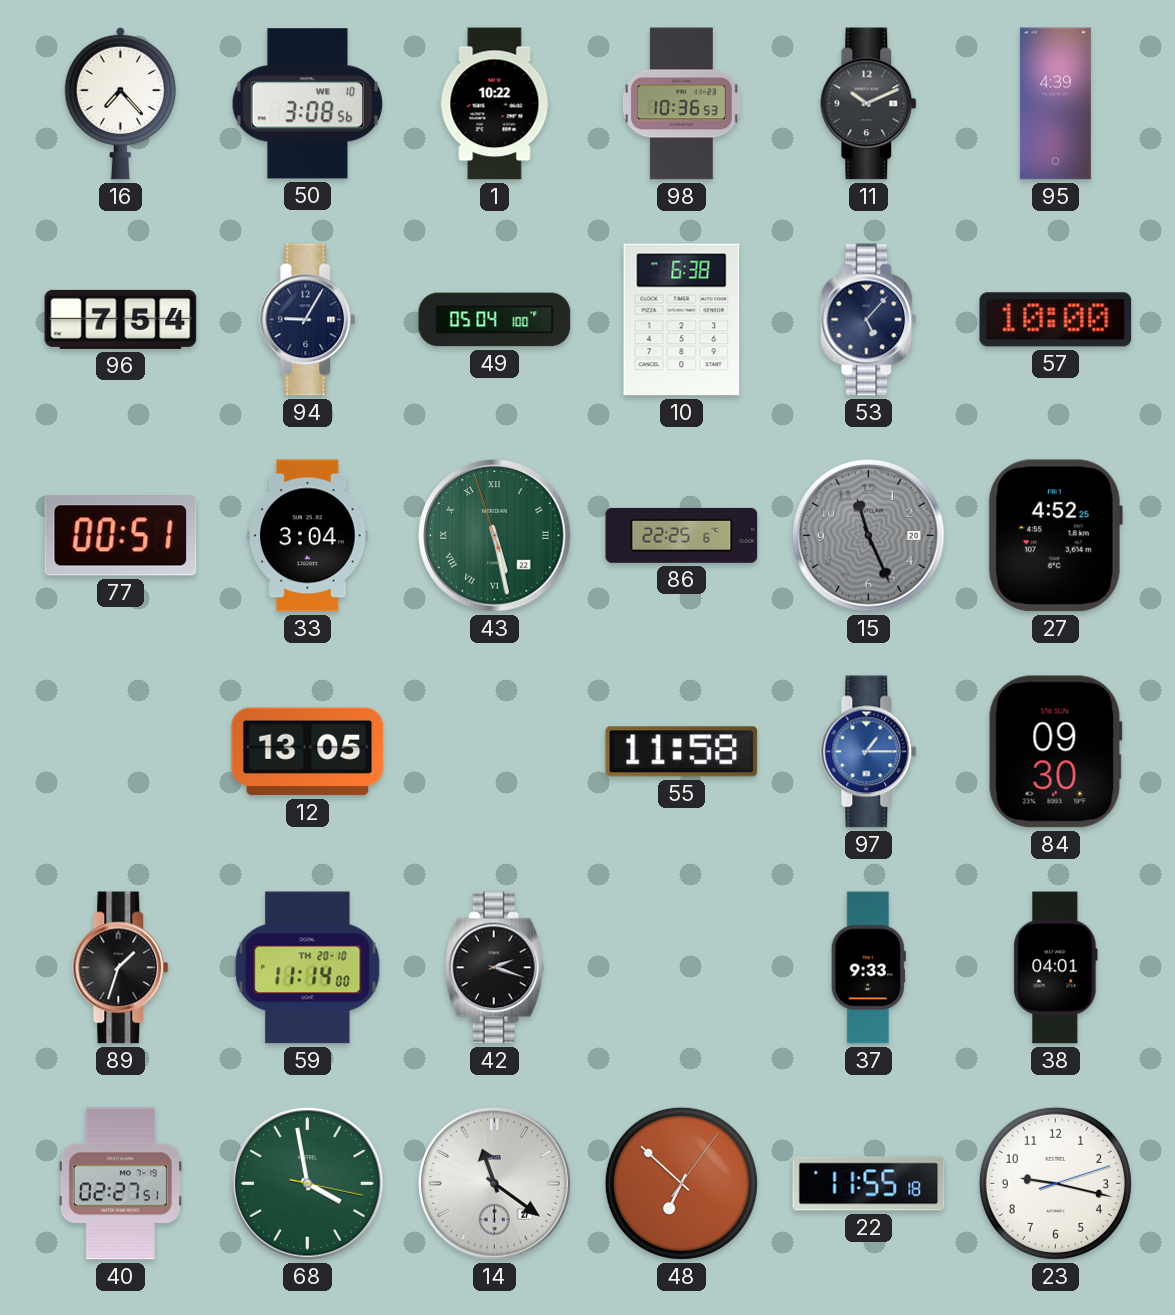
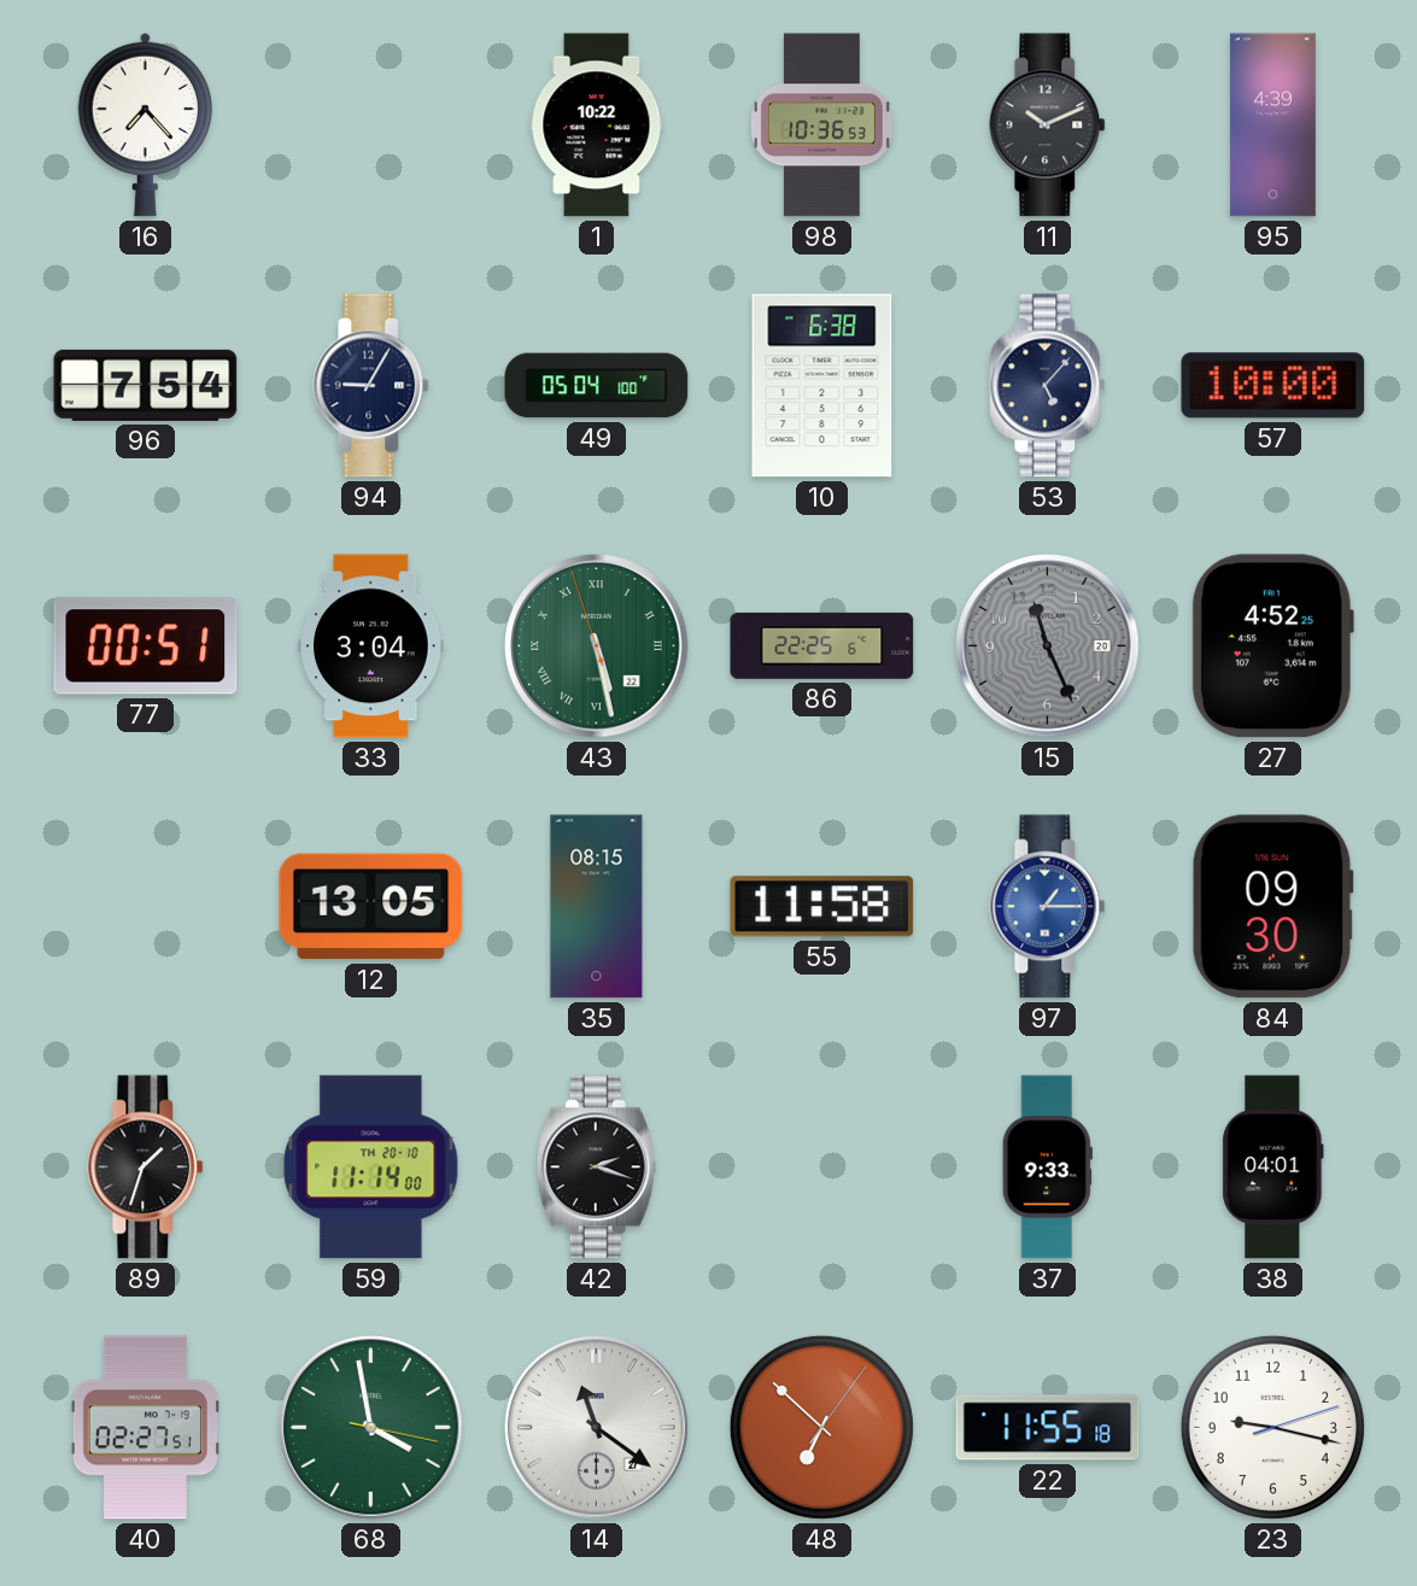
50: 3:08 -> none
35: none -> 08:15
